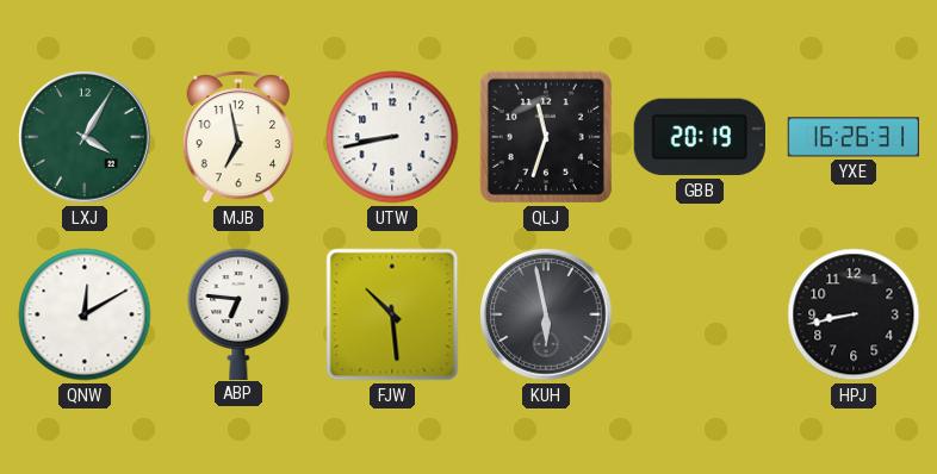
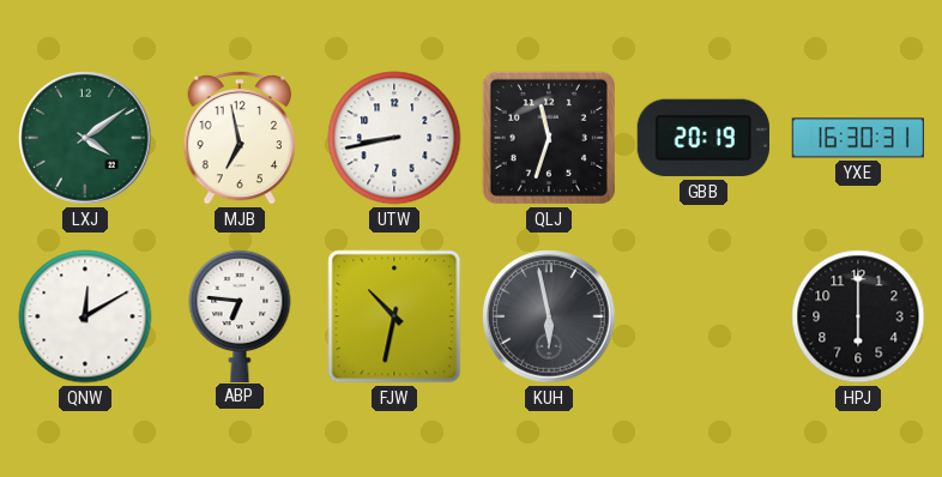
LXJ: 4:05 -> 4:09
YXE: 16:26 -> 16:30
FJW: 10:29 -> 10:32
HPJ: 8:43 -> 6:00
